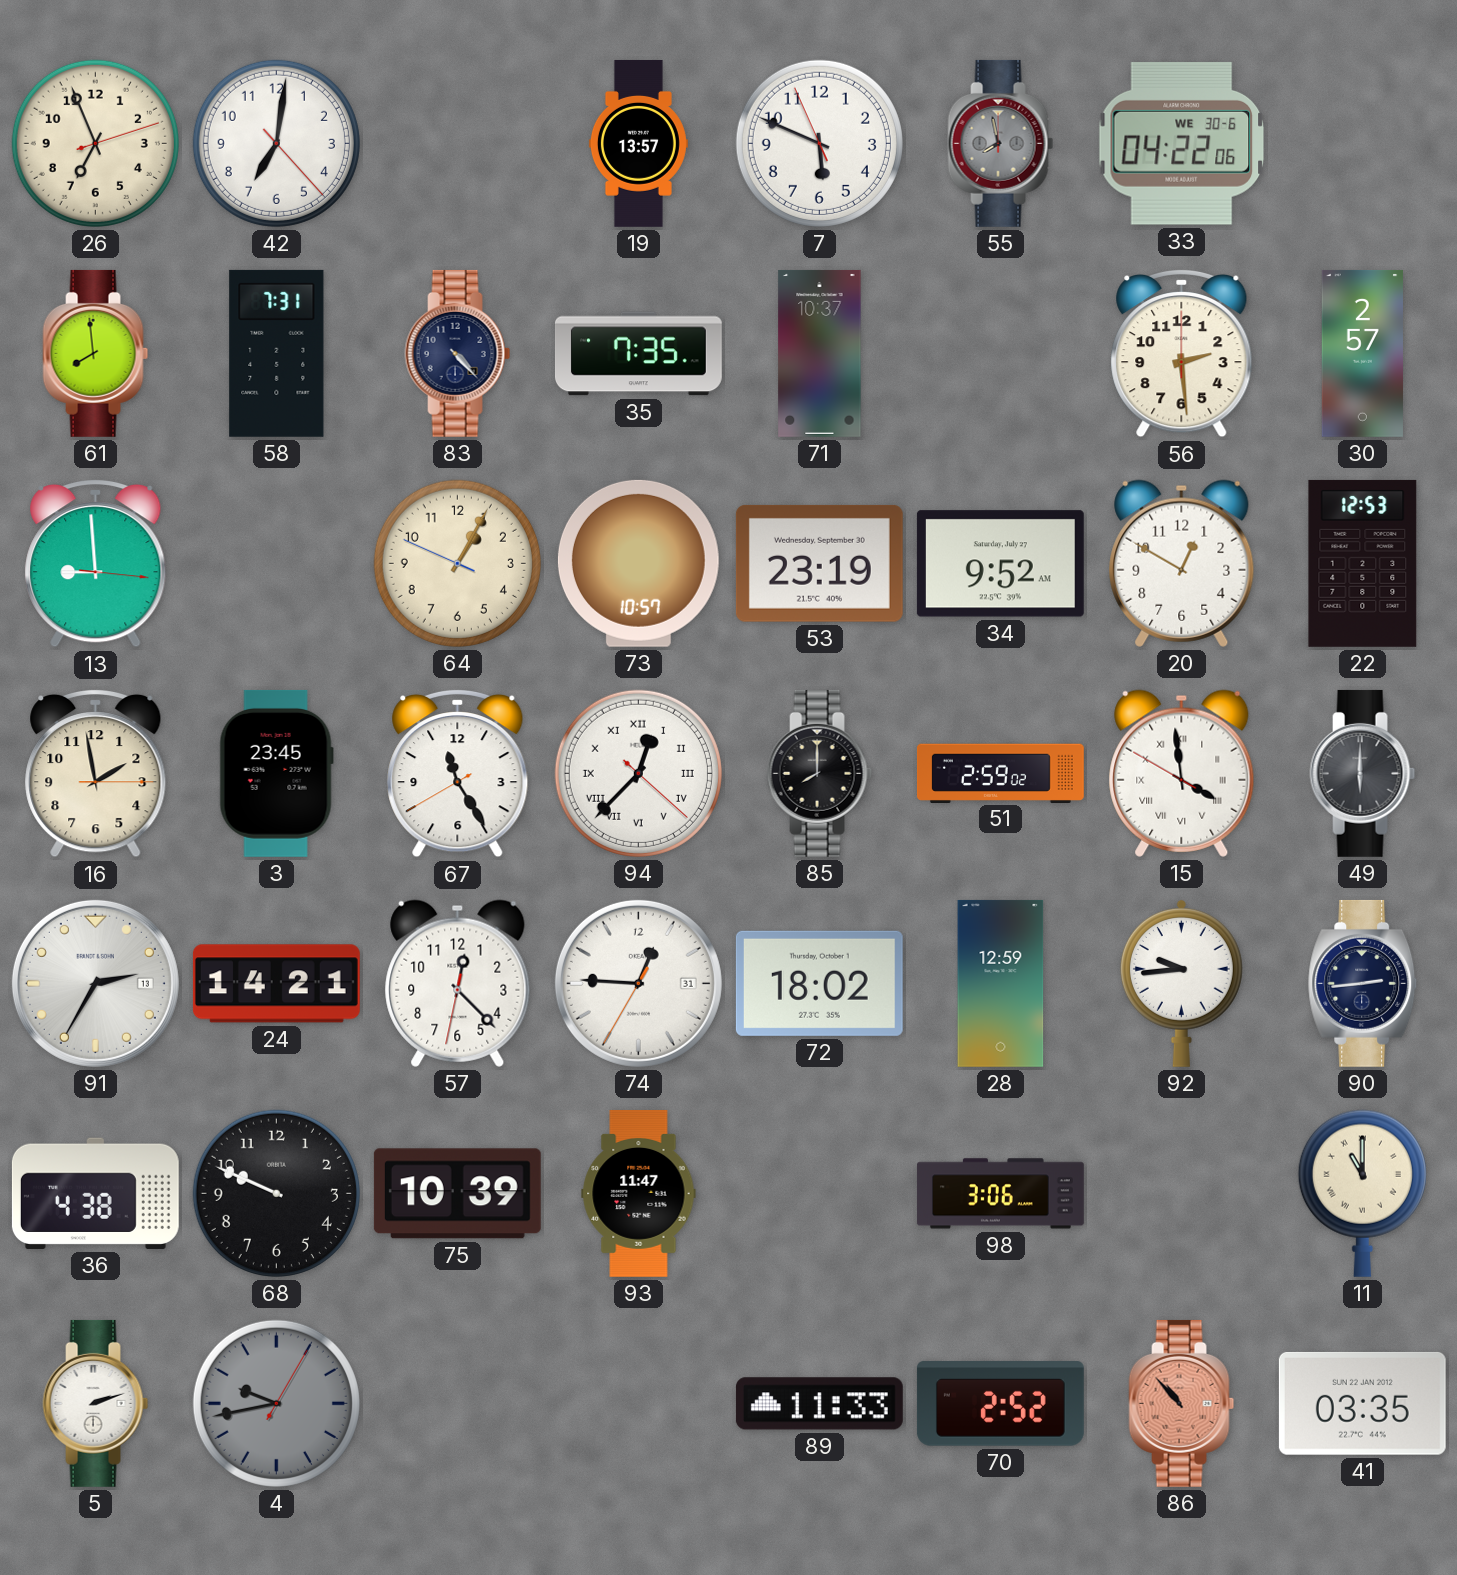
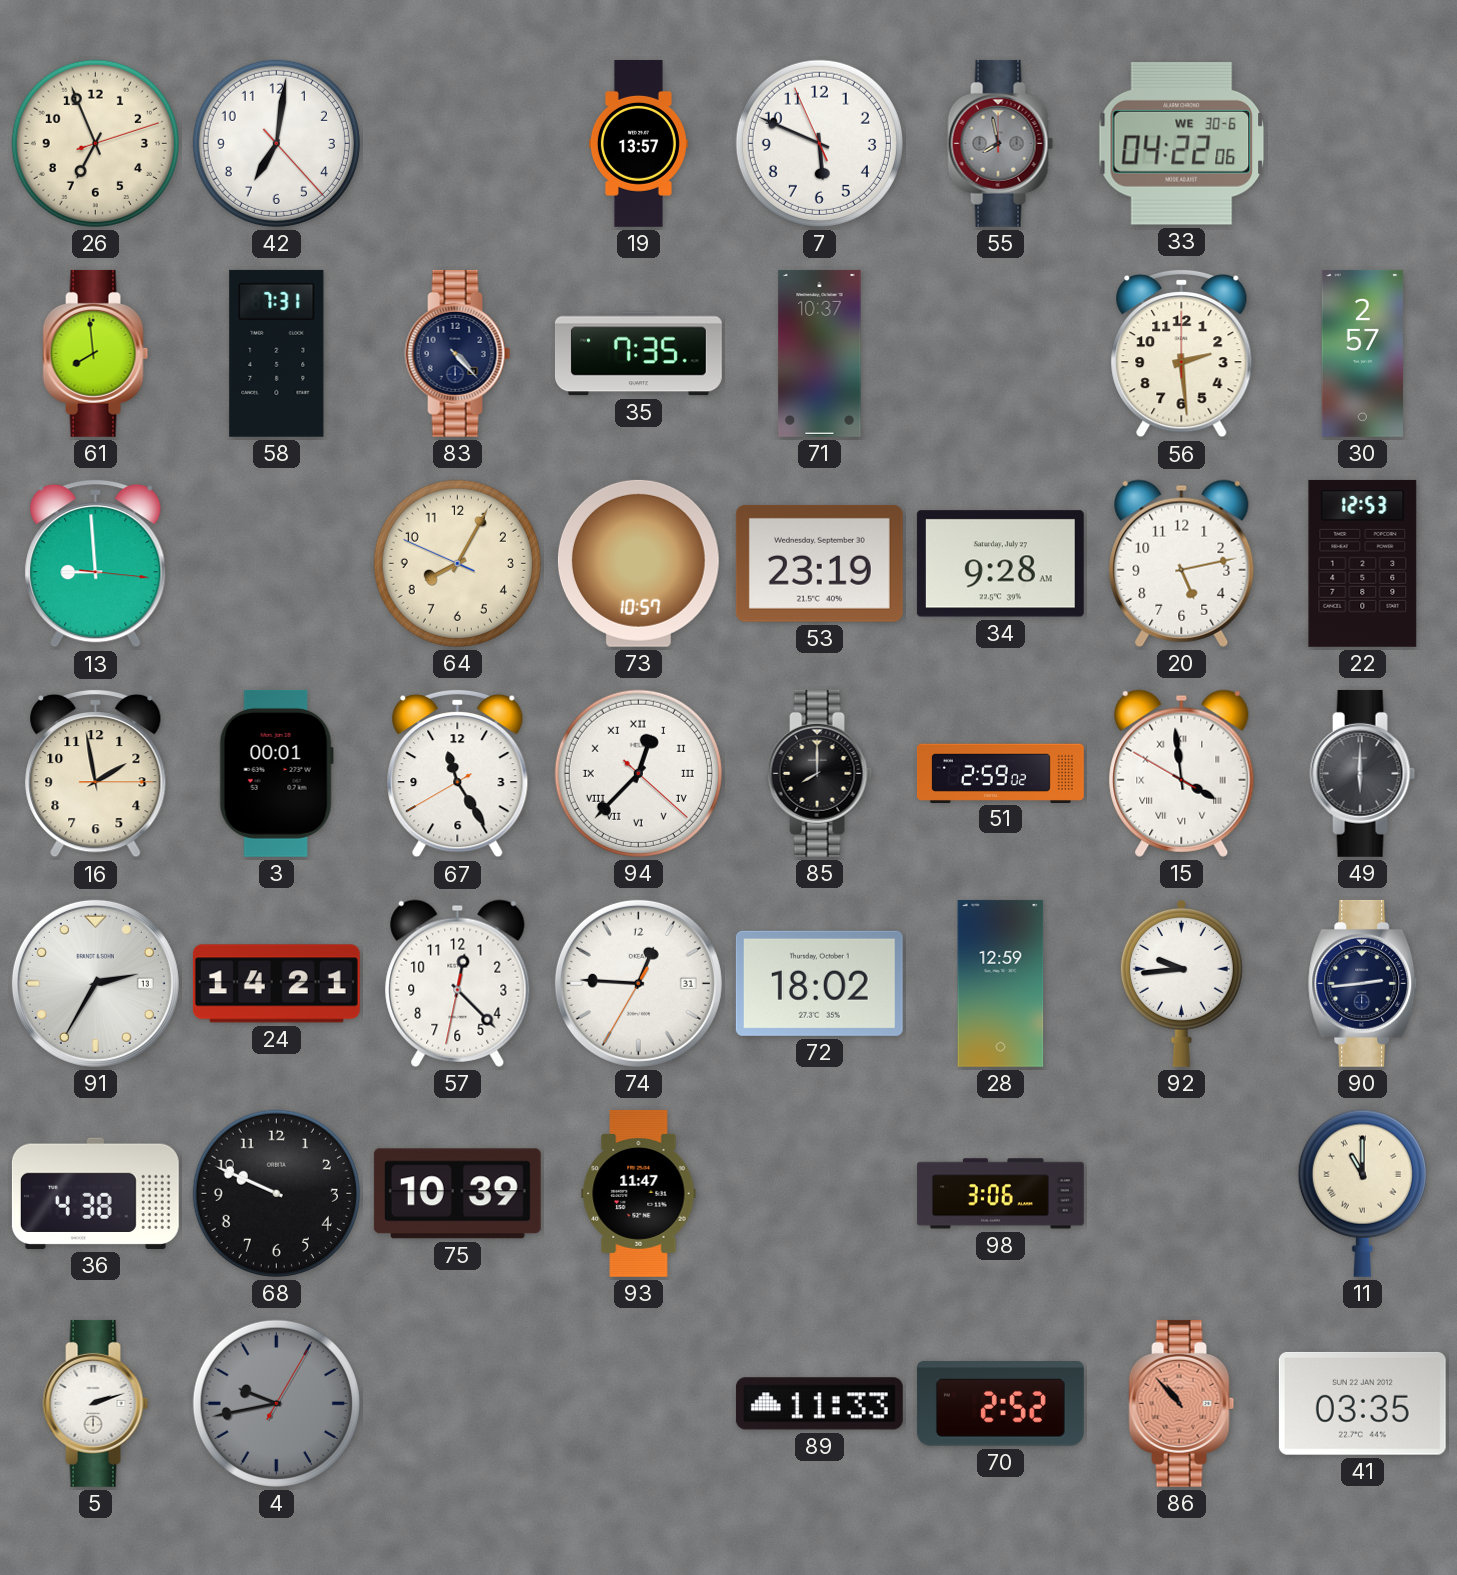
64: 1:04 -> 8:04
34: 9:52 -> 9:28
20: 12:50 -> 5:13
3: 23:45 -> 00:01
